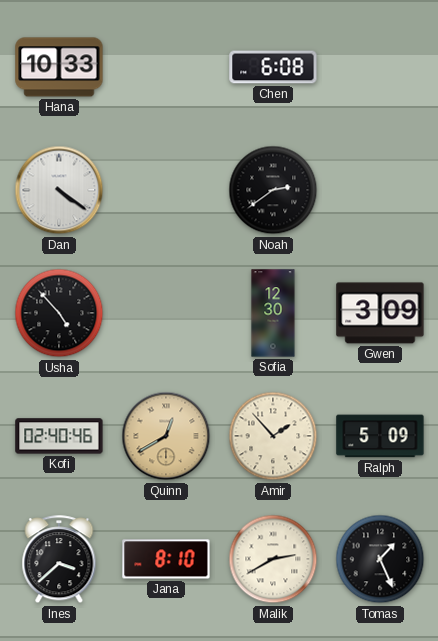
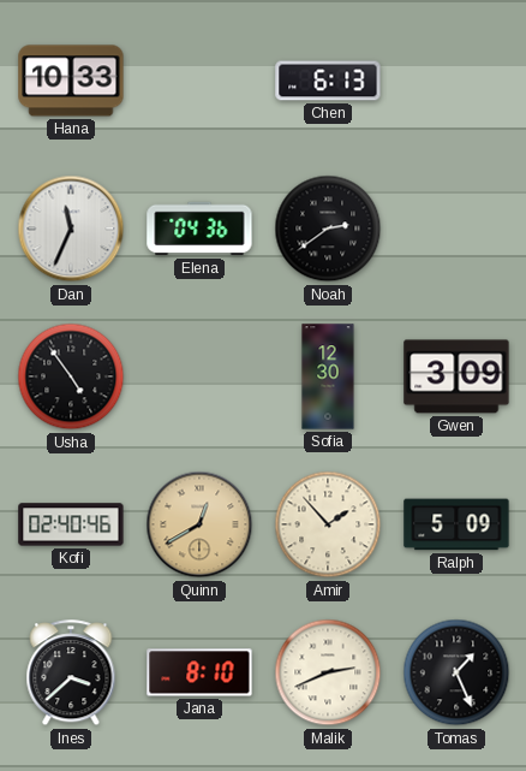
Chen: 6:08 -> 6:13
Dan: 4:21 -> 11:34
Elena: none -> 04:36
Usha: 4:53 -> 4:54
Malik: 2:40 -> 2:41
